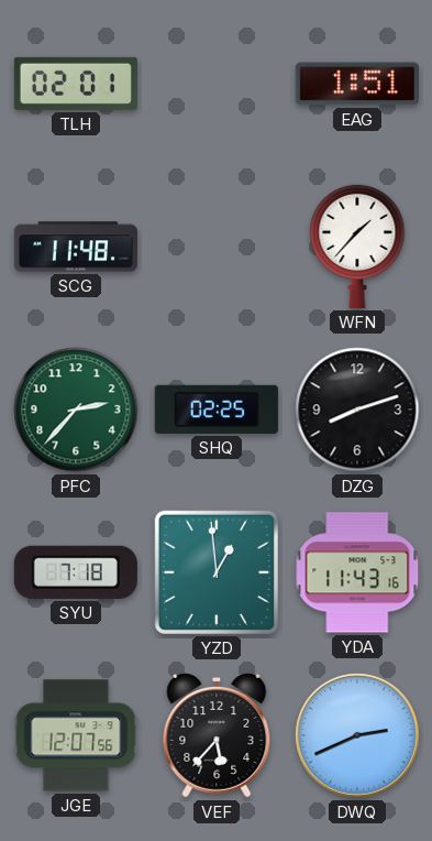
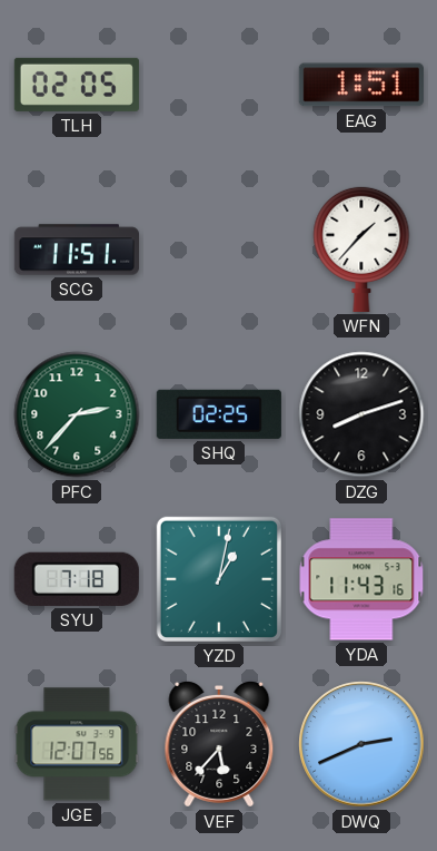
TLH: 02:01 -> 02:05
SCG: 11:48 -> 11:51
YZD: 12:59 -> 1:02
